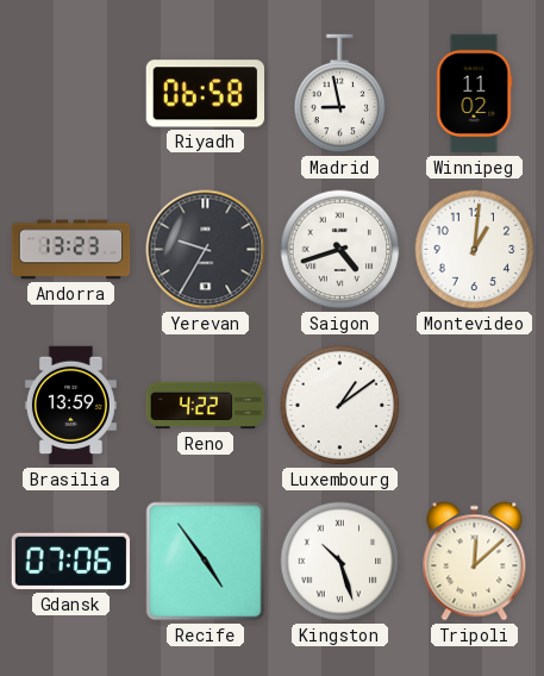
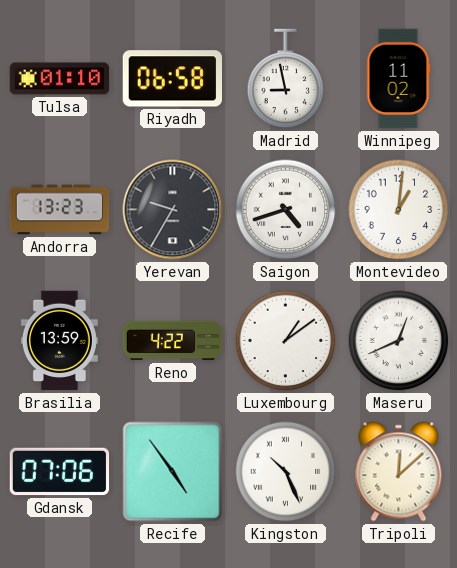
Tulsa: none -> 01:10
Maseru: none -> 12:41
Kingston: 10:27 -> 10:26
